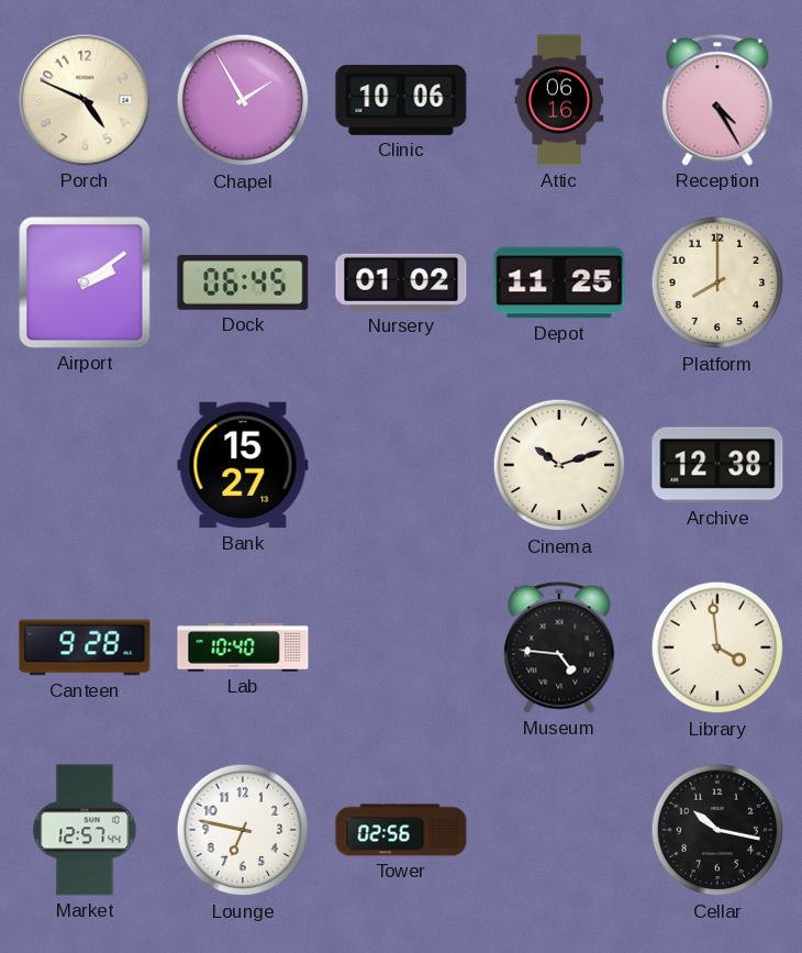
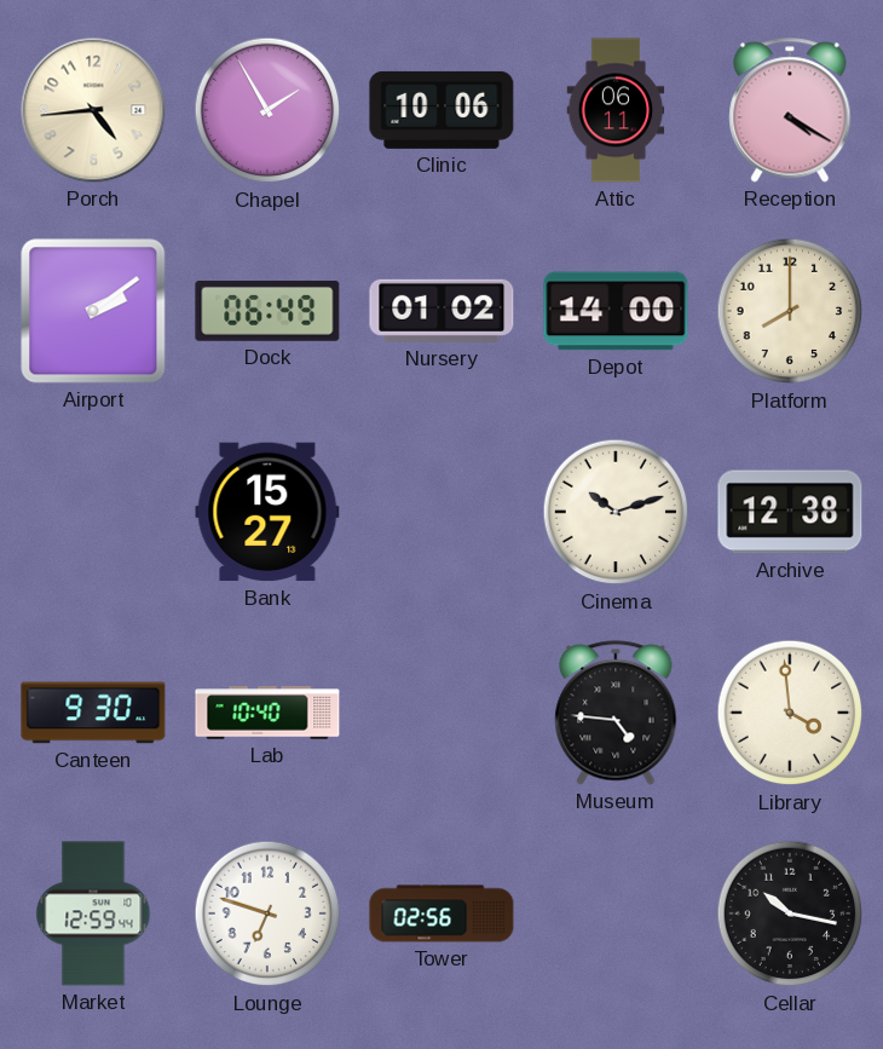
Porch: 4:49 -> 4:44
Attic: 06:16 -> 06:11
Reception: 4:25 -> 4:20
Dock: 06:45 -> 06:49
Depot: 11:25 -> 14:00
Canteen: 9:28 -> 9:30
Market: 12:57 -> 12:59
Lounge: 6:47 -> 6:48
